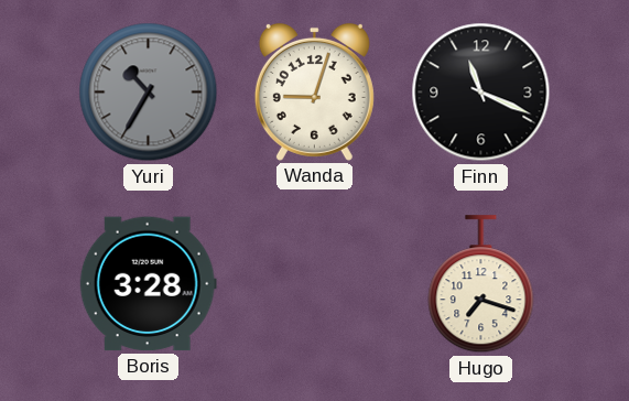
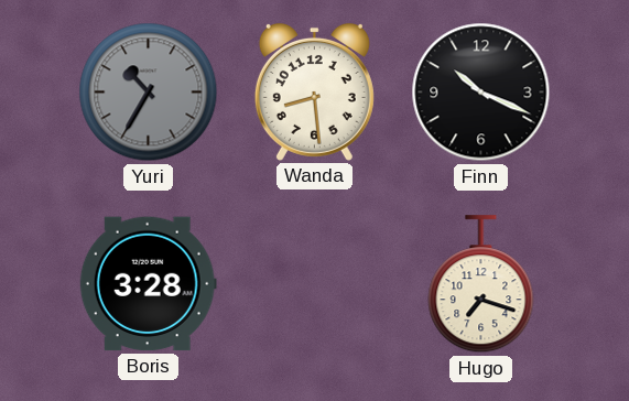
Wanda: 9:03 -> 8:29
Finn: 11:19 -> 10:19
